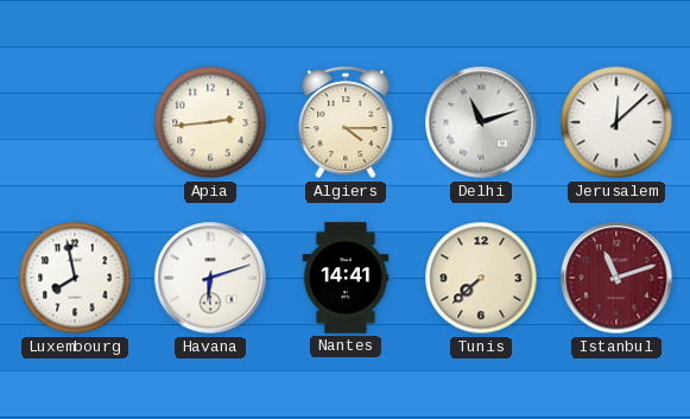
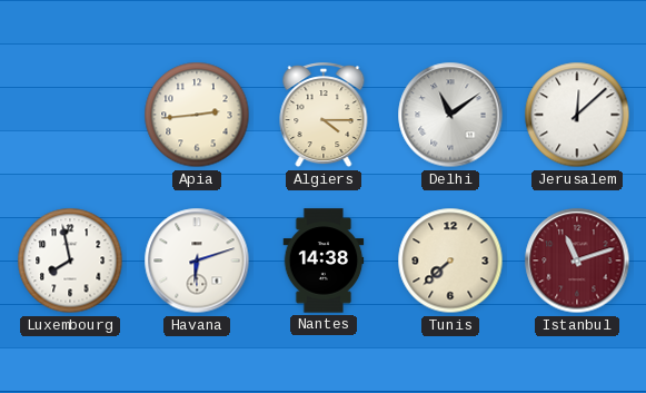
Delhi: 11:12 -> 11:09
Nantes: 14:41 -> 14:38
